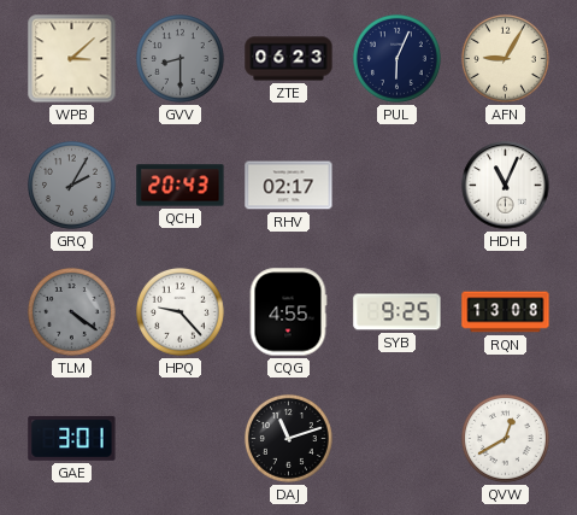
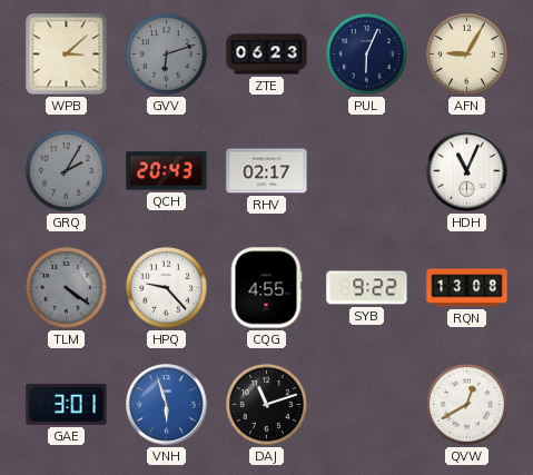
GVV: 8:30 -> 6:12
SYB: 9:25 -> 9:22
VNH: none -> 5:57
